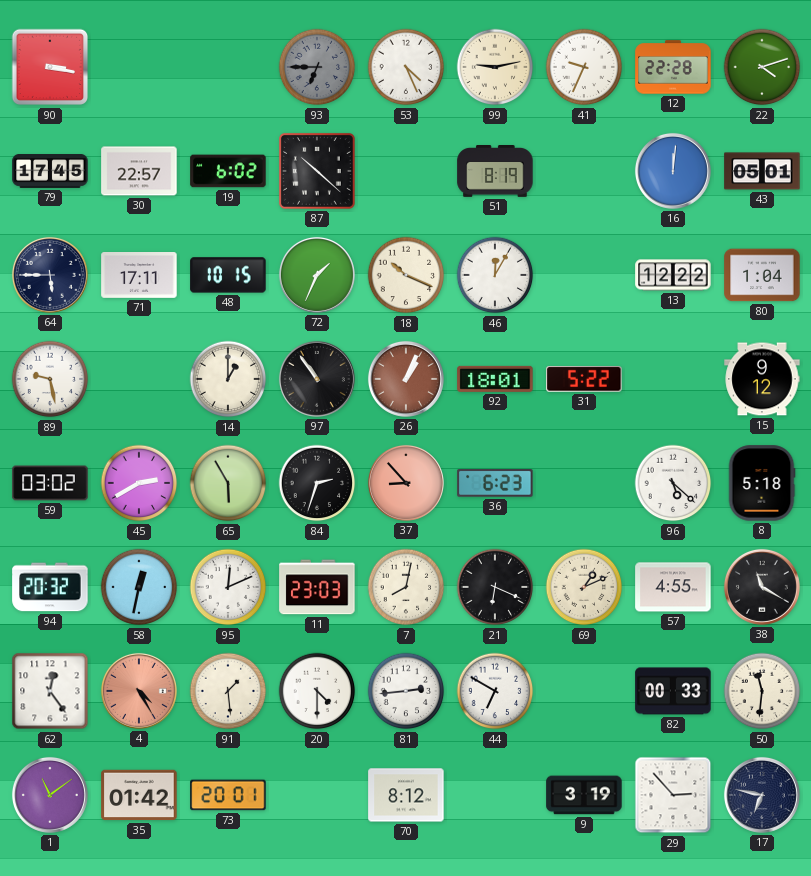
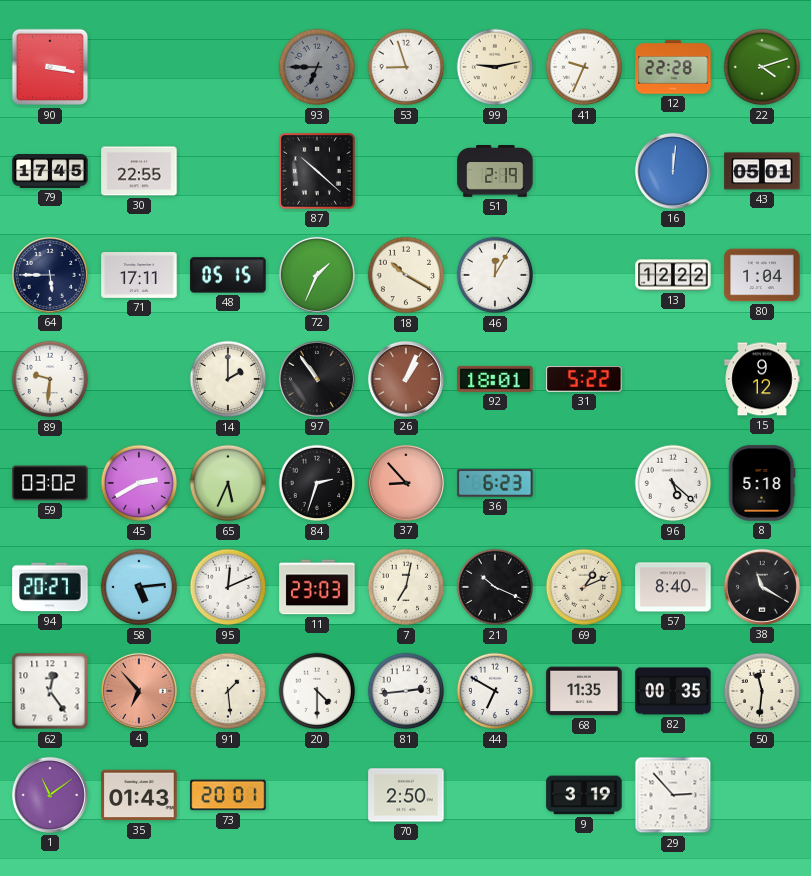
53: 4:26 -> 8:57
30: 22:57 -> 22:55
19: 6:02 -> none
51: 8:19 -> 2:19
48: 10:15 -> 05:15
18: 10:19 -> 10:20
89: 9:28 -> 9:31
14: 1:00 -> 2:00
65: 5:55 -> 5:34
94: 20:32 -> 20:27
58: 12:32 -> 5:14
7: 8:02 -> 7:02
21: 6:19 -> 10:19
57: 4:55 -> 8:40
4: 4:25 -> 6:53
68: none -> 11:35
82: 00:33 -> 00:35
35: 01:42 -> 01:43
70: 8:12 -> 2:50
17: 6:47 -> none
